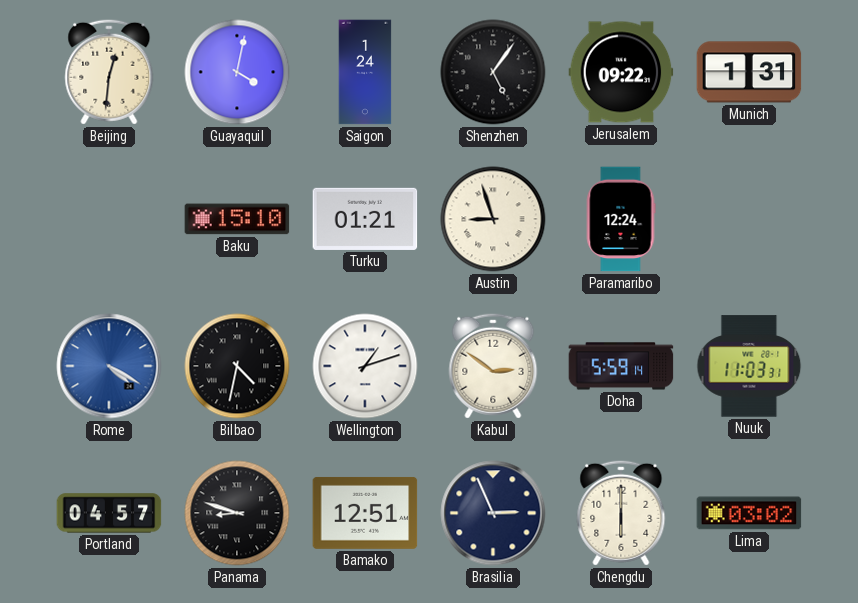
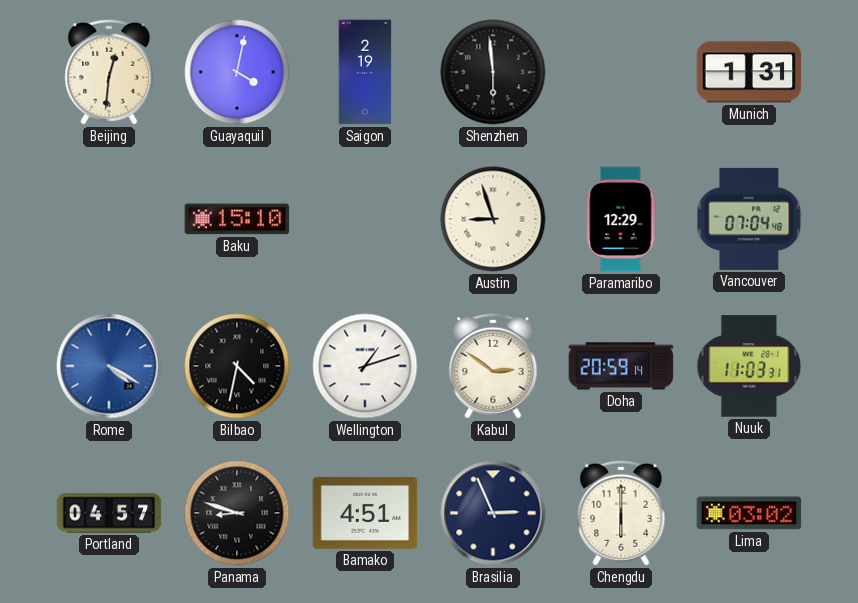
Saigon: 1:24 -> 2:19
Shenzhen: 5:06 -> 5:59
Jerusalem: 09:22 -> none
Turku: 01:21 -> none
Paramaribo: 12:24 -> 12:29
Vancouver: none -> 07:04
Doha: 5:59 -> 20:59
Bamako: 12:51 -> 4:51
